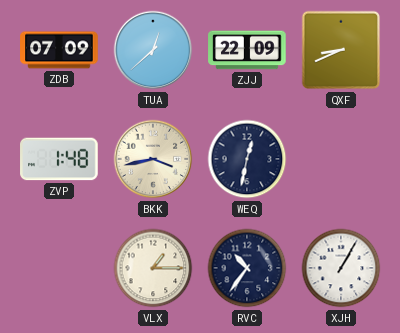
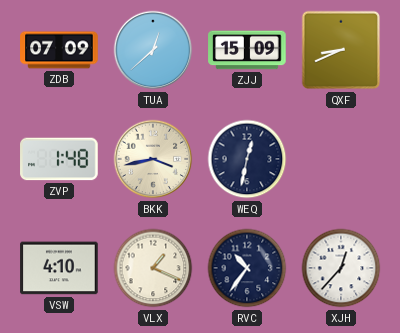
ZJJ: 22:09 -> 15:09
VSW: none -> 4:10
VLX: 1:15 -> 1:19
XJH: 1:05 -> 12:37
